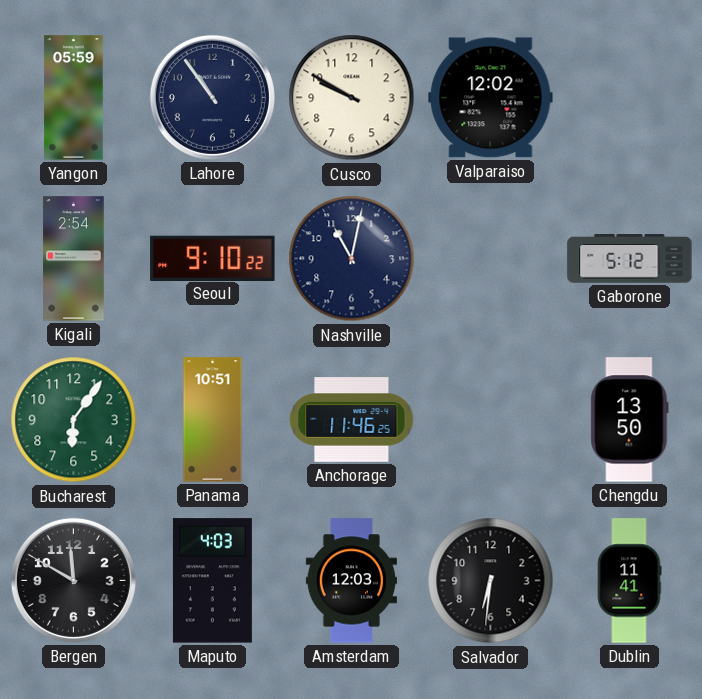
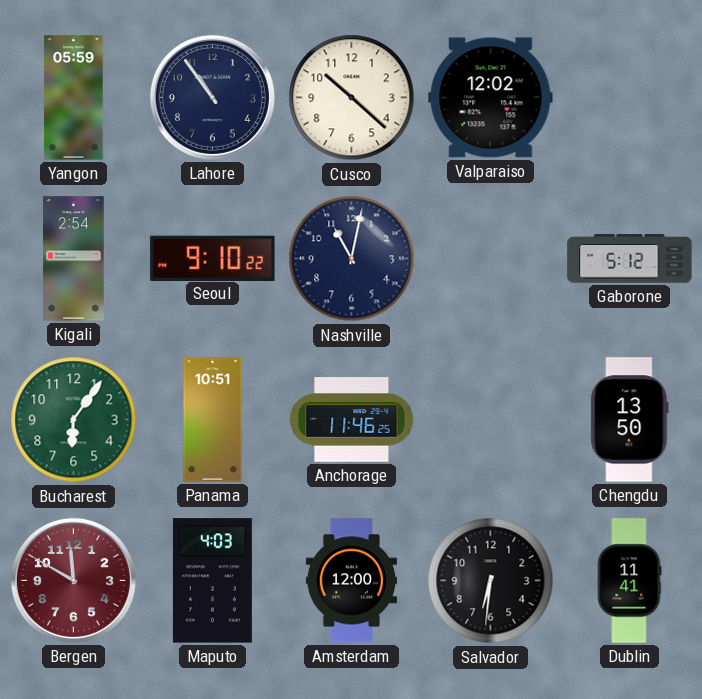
Cusco: 9:50 -> 10:22
Bergen dial: black -> burgundy
Amsterdam: 12:03 -> 12:00
